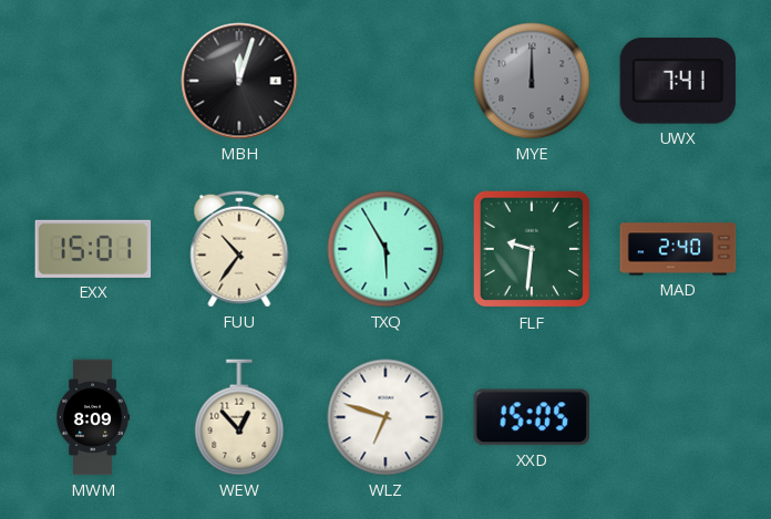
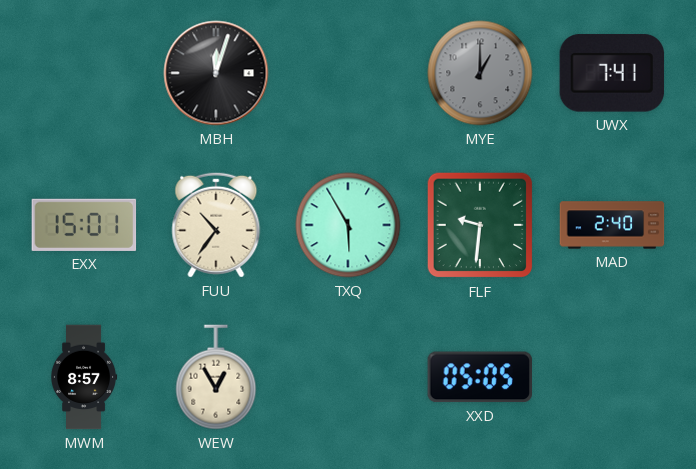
MYE: 12:00 -> 1:00
MWM: 8:09 -> 8:57
WEW: 12:53 -> 12:55
WLZ: 6:48 -> none
XXD: 15:05 -> 05:05
